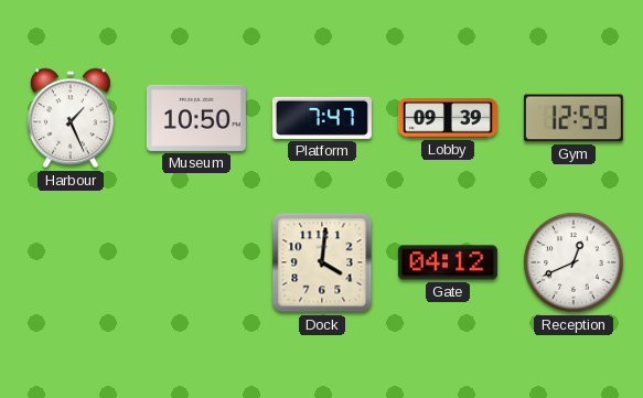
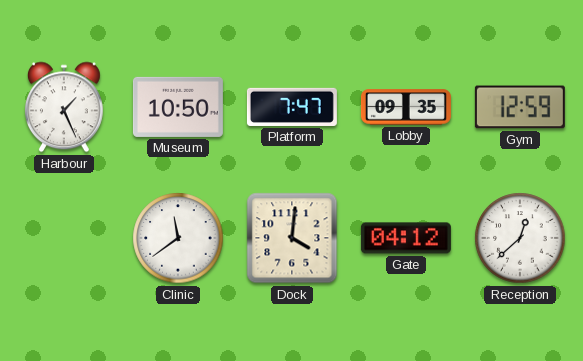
Lobby: 09:39 -> 09:35
Clinic: none -> 11:39
Reception: 12:41 -> 12:38
